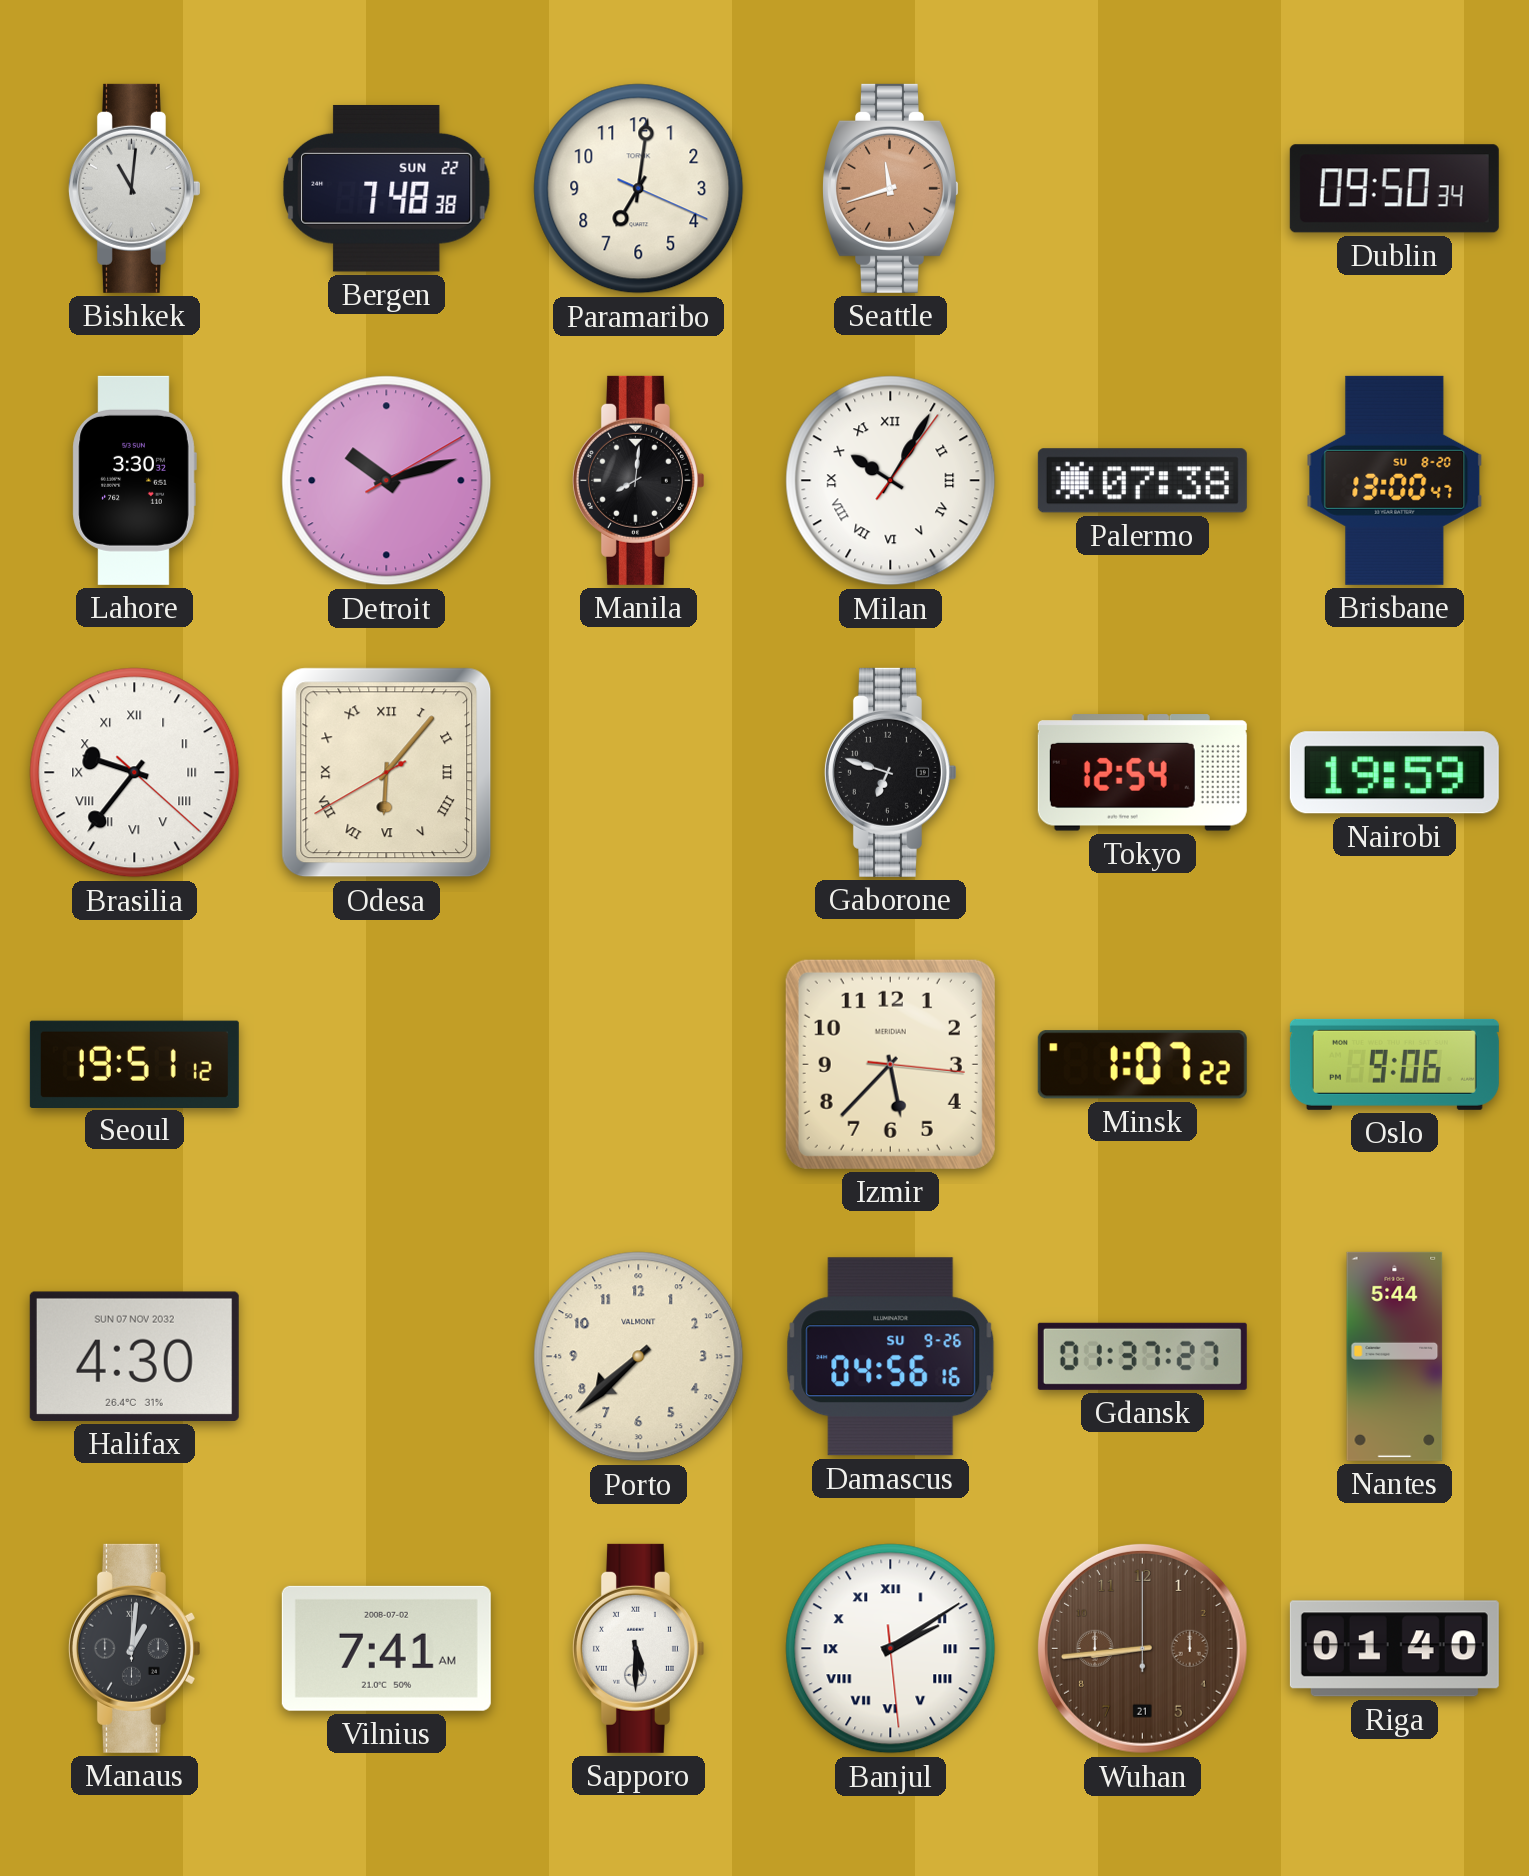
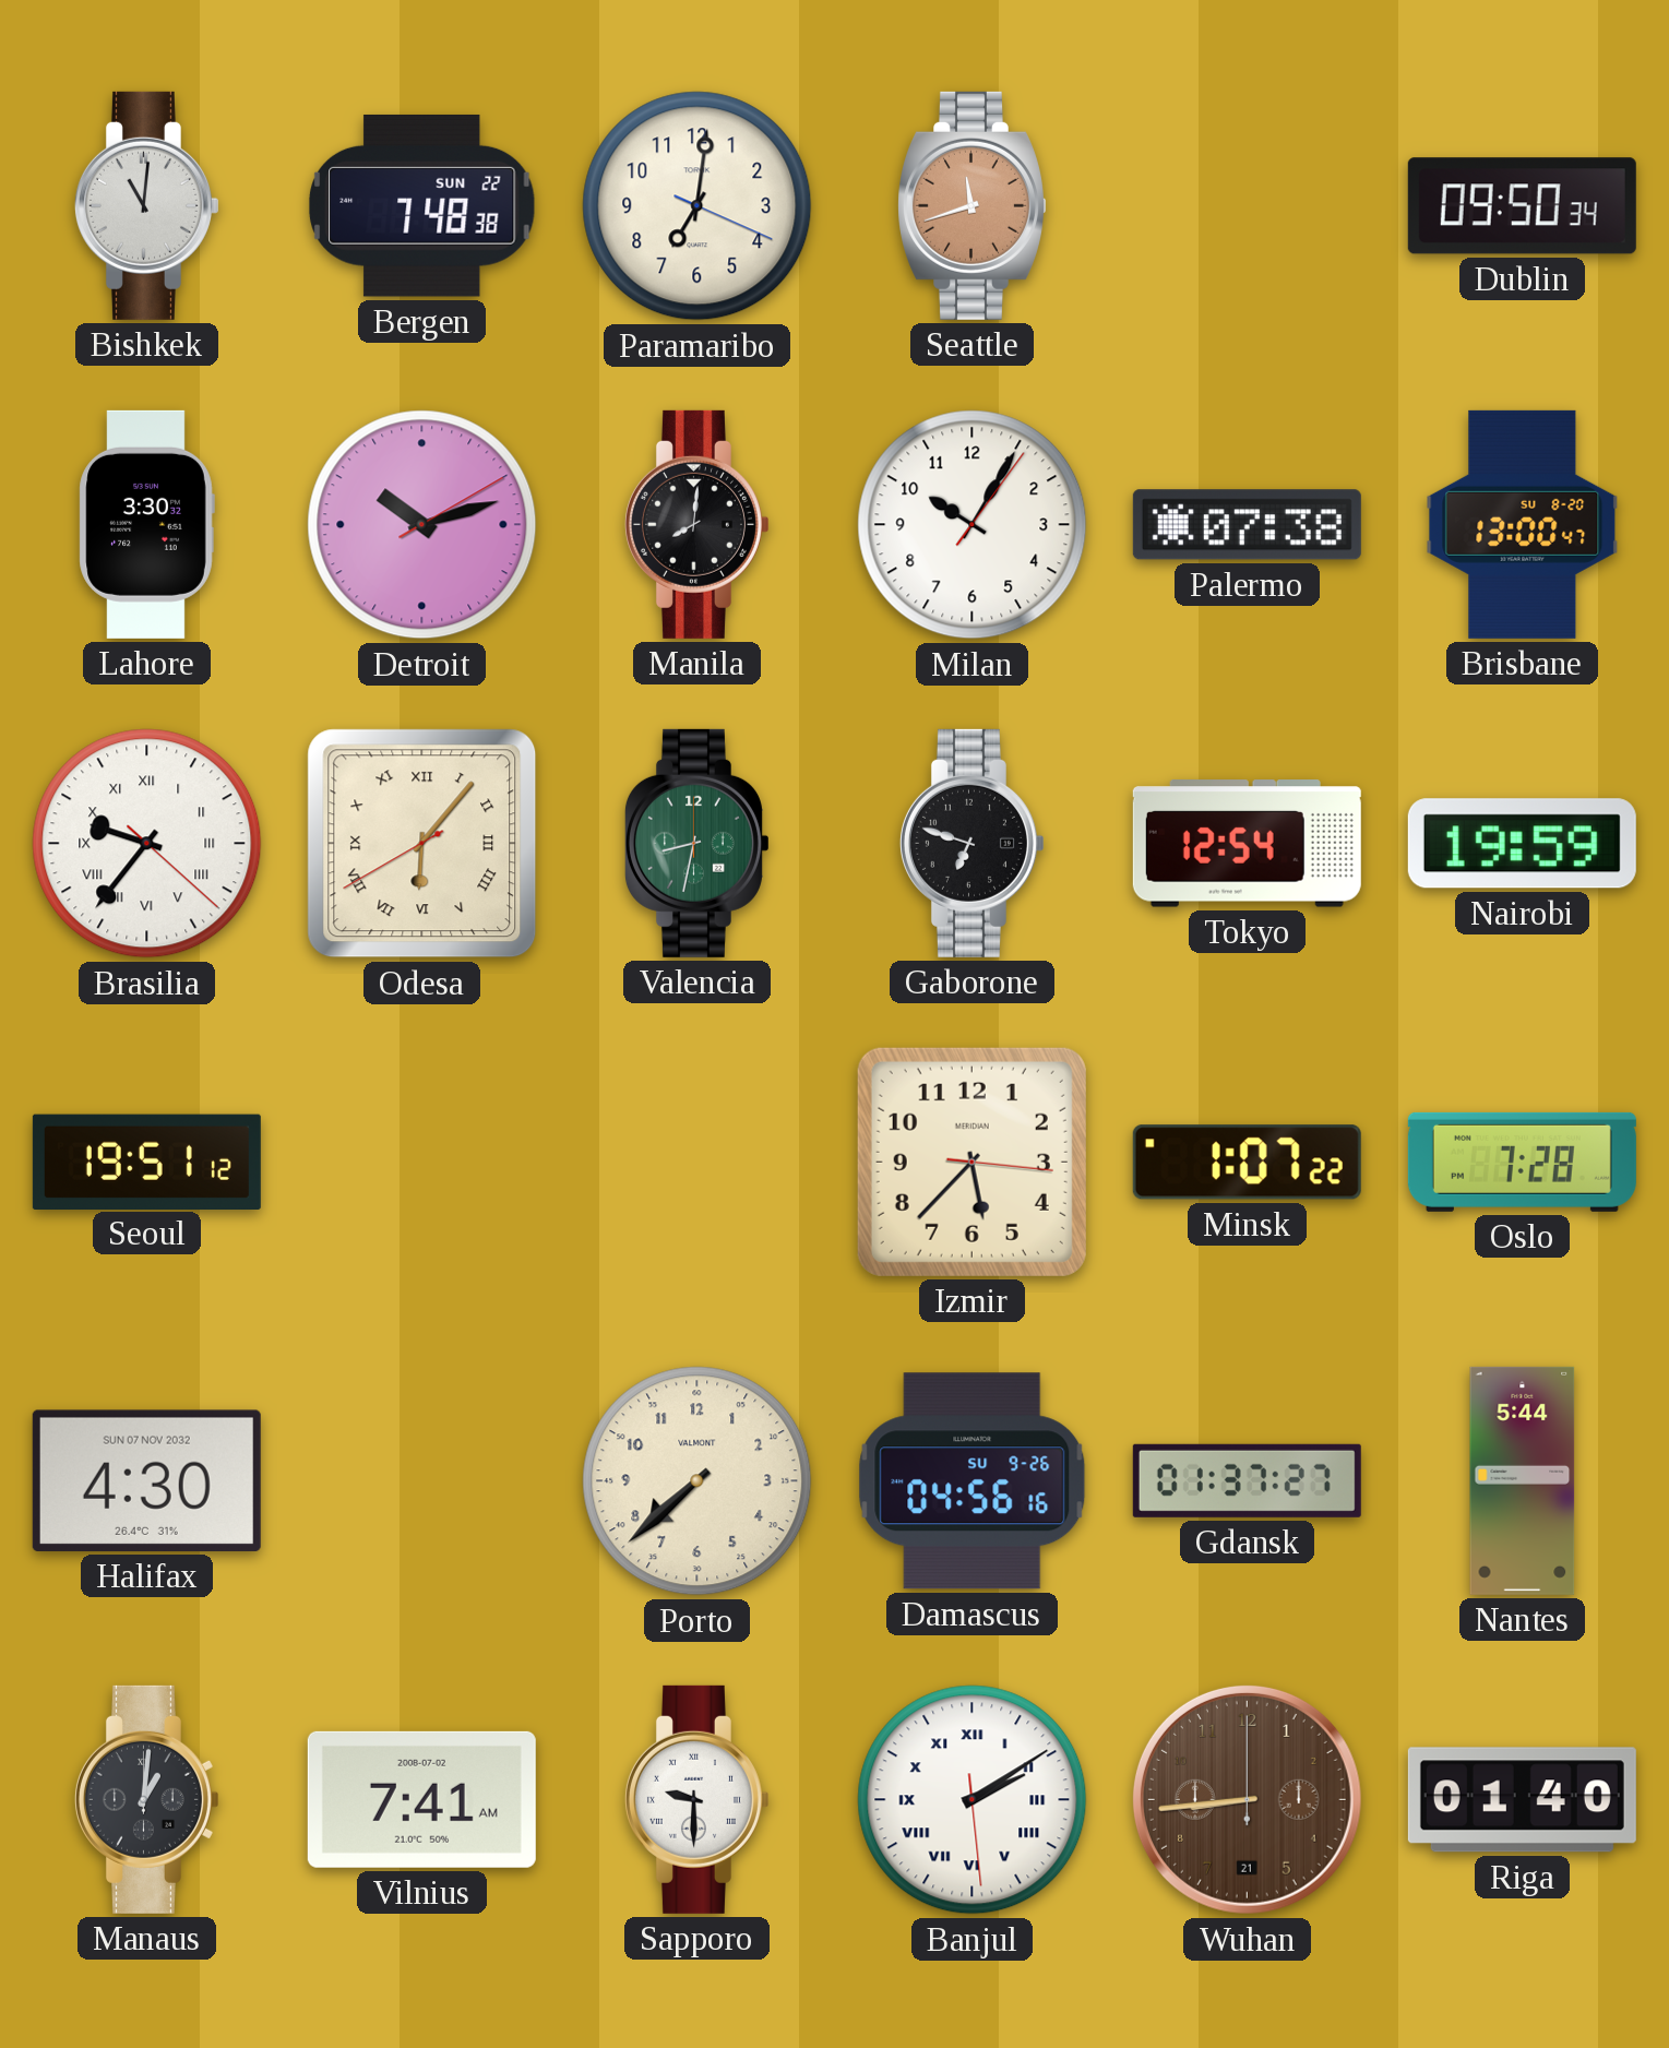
Milan numerals: Roman -> Arabic
Valencia: none -> 8:32
Oslo: 9:06 -> 7:28
Sapporo: 5:30 -> 9:30
